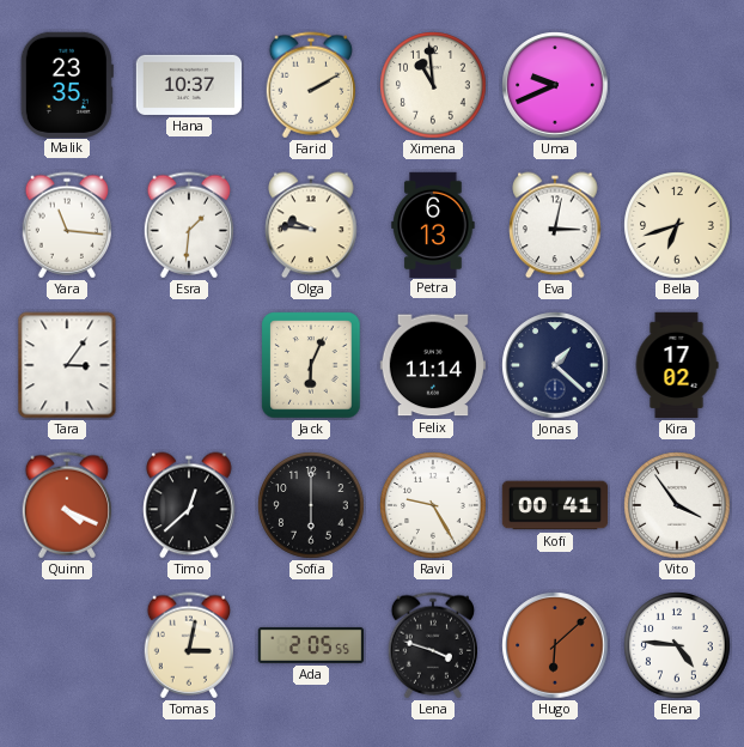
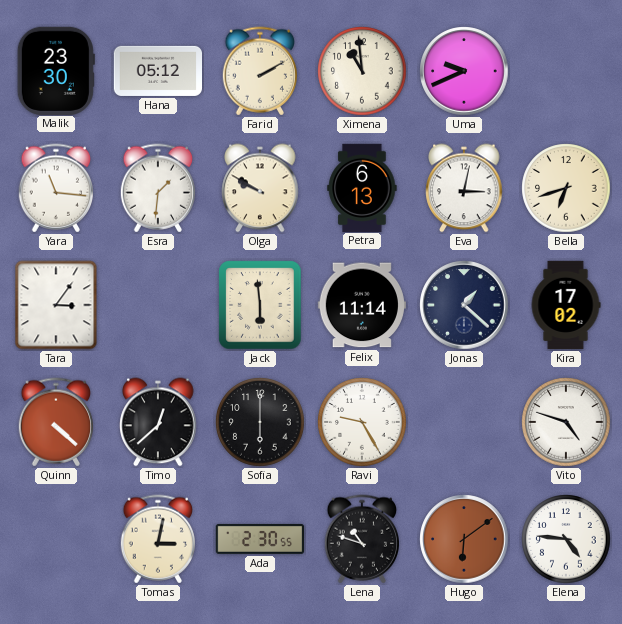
Malik: 23:35 -> 23:30
Hana: 10:37 -> 05:12
Olga: 9:46 -> 9:50
Jack: 6:04 -> 5:59
Quinn: 4:19 -> 4:22
Kofi: 00:41 -> none
Vito: 3:54 -> 4:48
Ada: 2:05 -> 2:30
Lena: 3:48 -> 10:48
Hugo: 6:08 -> 6:09
